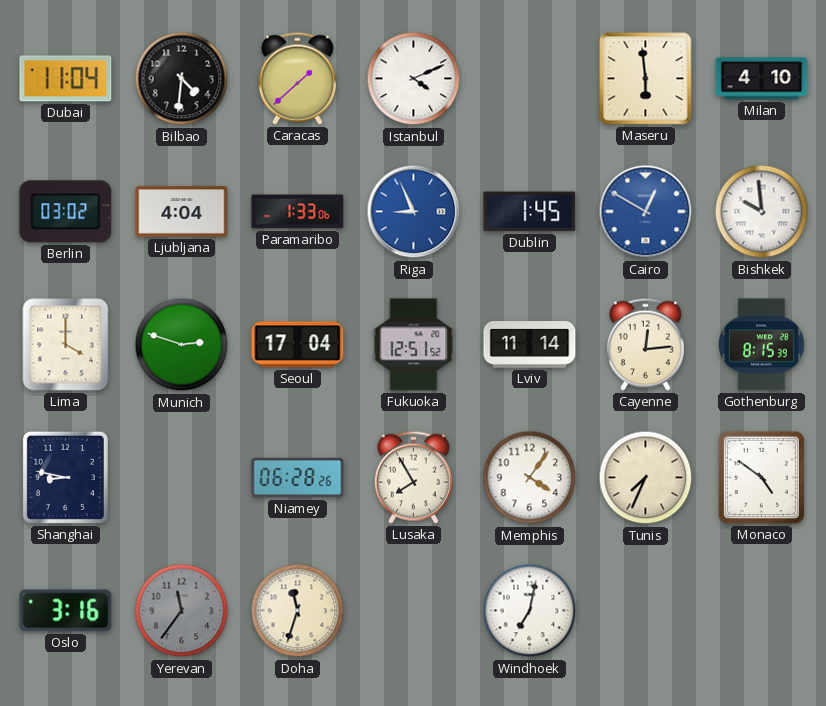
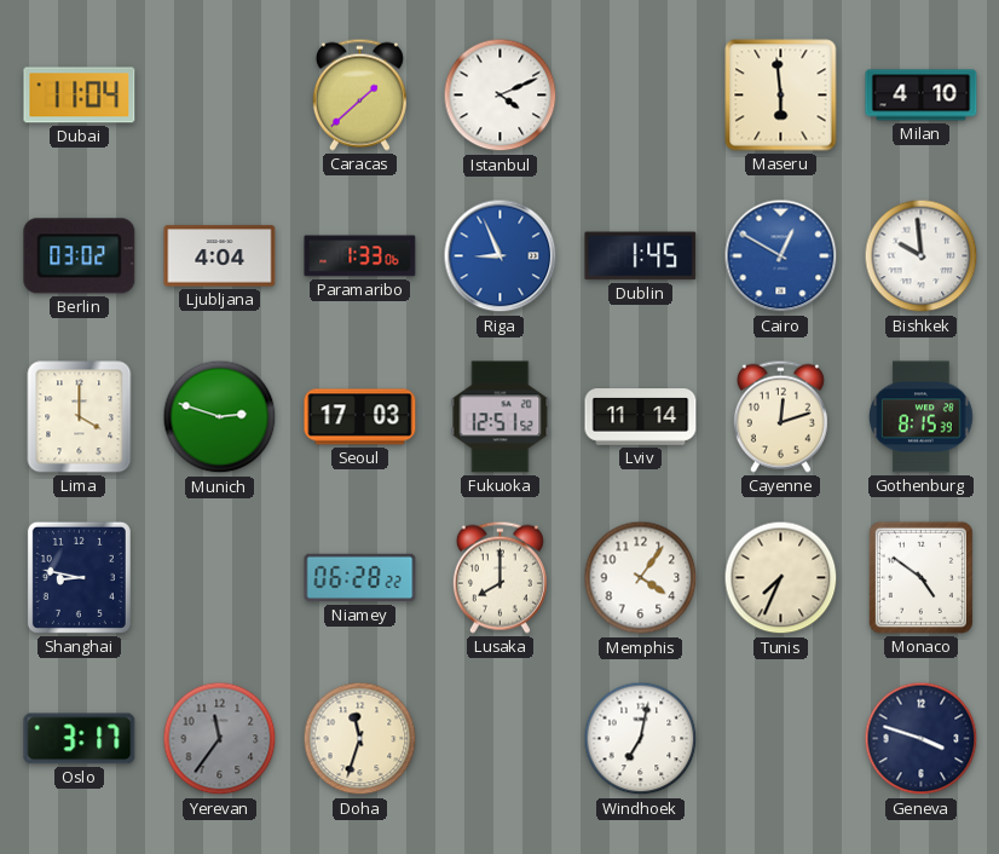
Bilbao: 4:31 -> none
Seoul: 17:04 -> 17:03
Cayenne: 12:14 -> 12:12
Niamey: 06:28:26 -> 06:28:22
Lusaka: 7:55 -> 8:00
Oslo: 3:16 -> 3:17
Geneva: none -> 3:48
